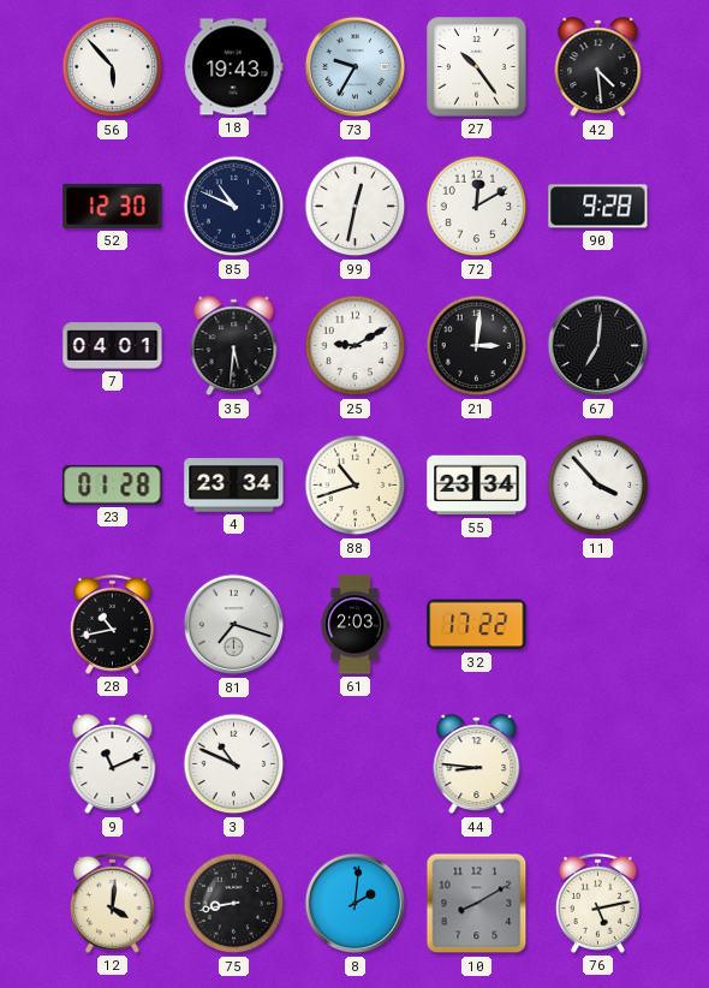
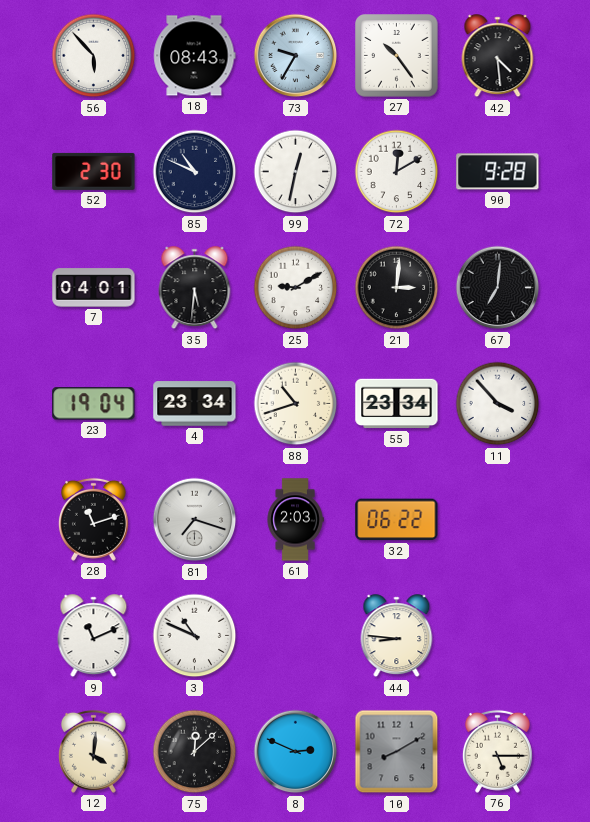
18: 19:43 -> 08:43
52: 12:30 -> 2:30
23: 01:28 -> 19:04
28: 10:43 -> 11:12
32: 17:22 -> 06:22
75: 8:43 -> 12:08
8: 2:01 -> 2:49
76: 5:13 -> 5:15
